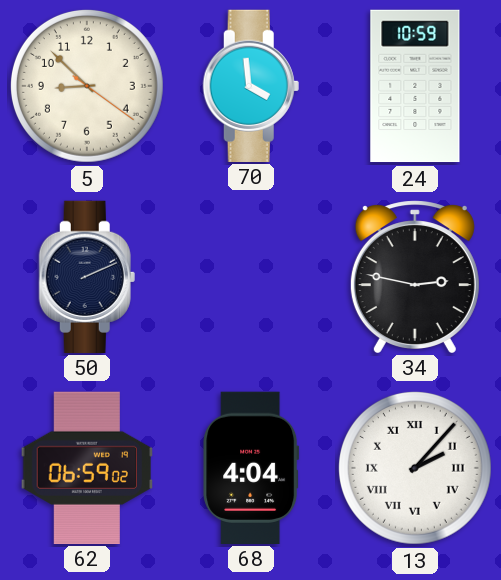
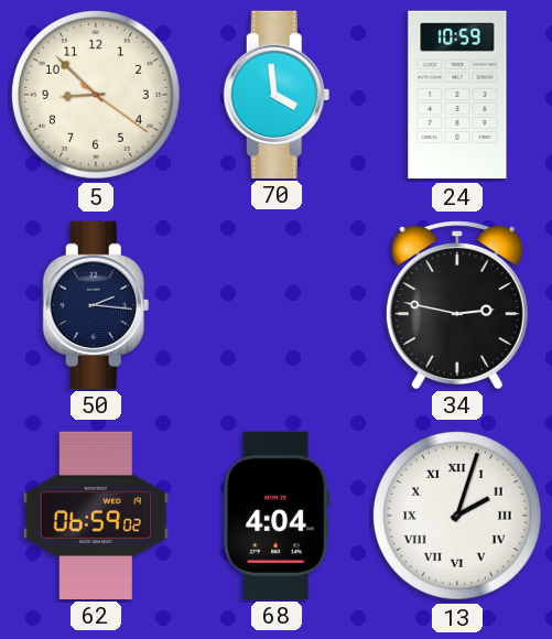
50: 2:11 -> 2:16
13: 2:07 -> 2:03
